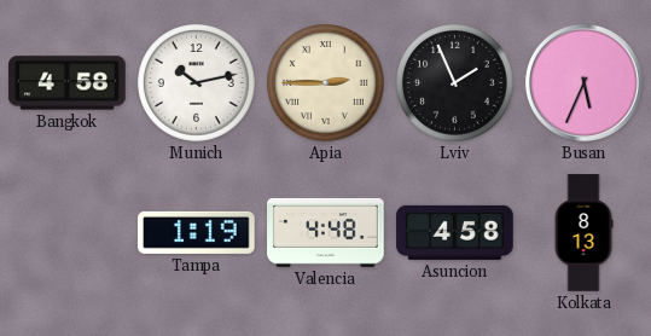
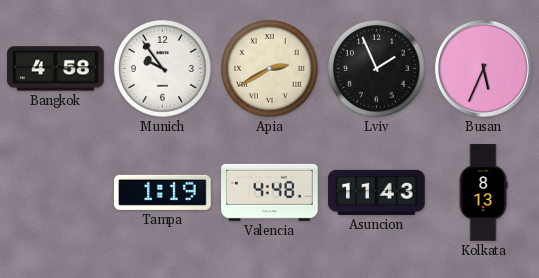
Munich: 10:13 -> 9:54
Apia: 2:45 -> 2:40
Asuncion: 4:58 -> 11:43
